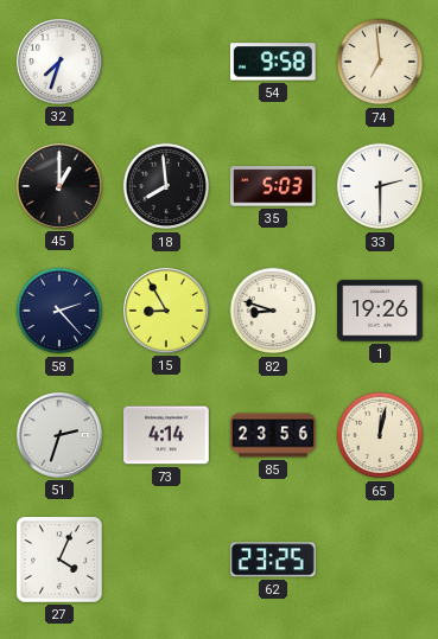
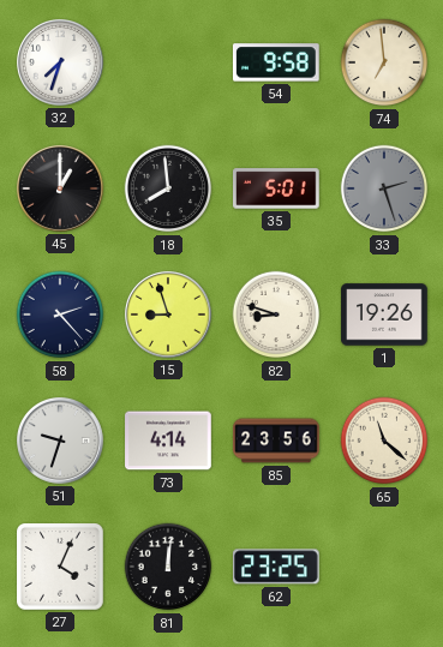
35: 5:03 -> 5:01
33: 2:30 -> 2:27
33 dial: white -> grey
15: 8:55 -> 8:57
51: 2:33 -> 9:33
65: 12:02 -> 11:22
81: none -> 12:01
